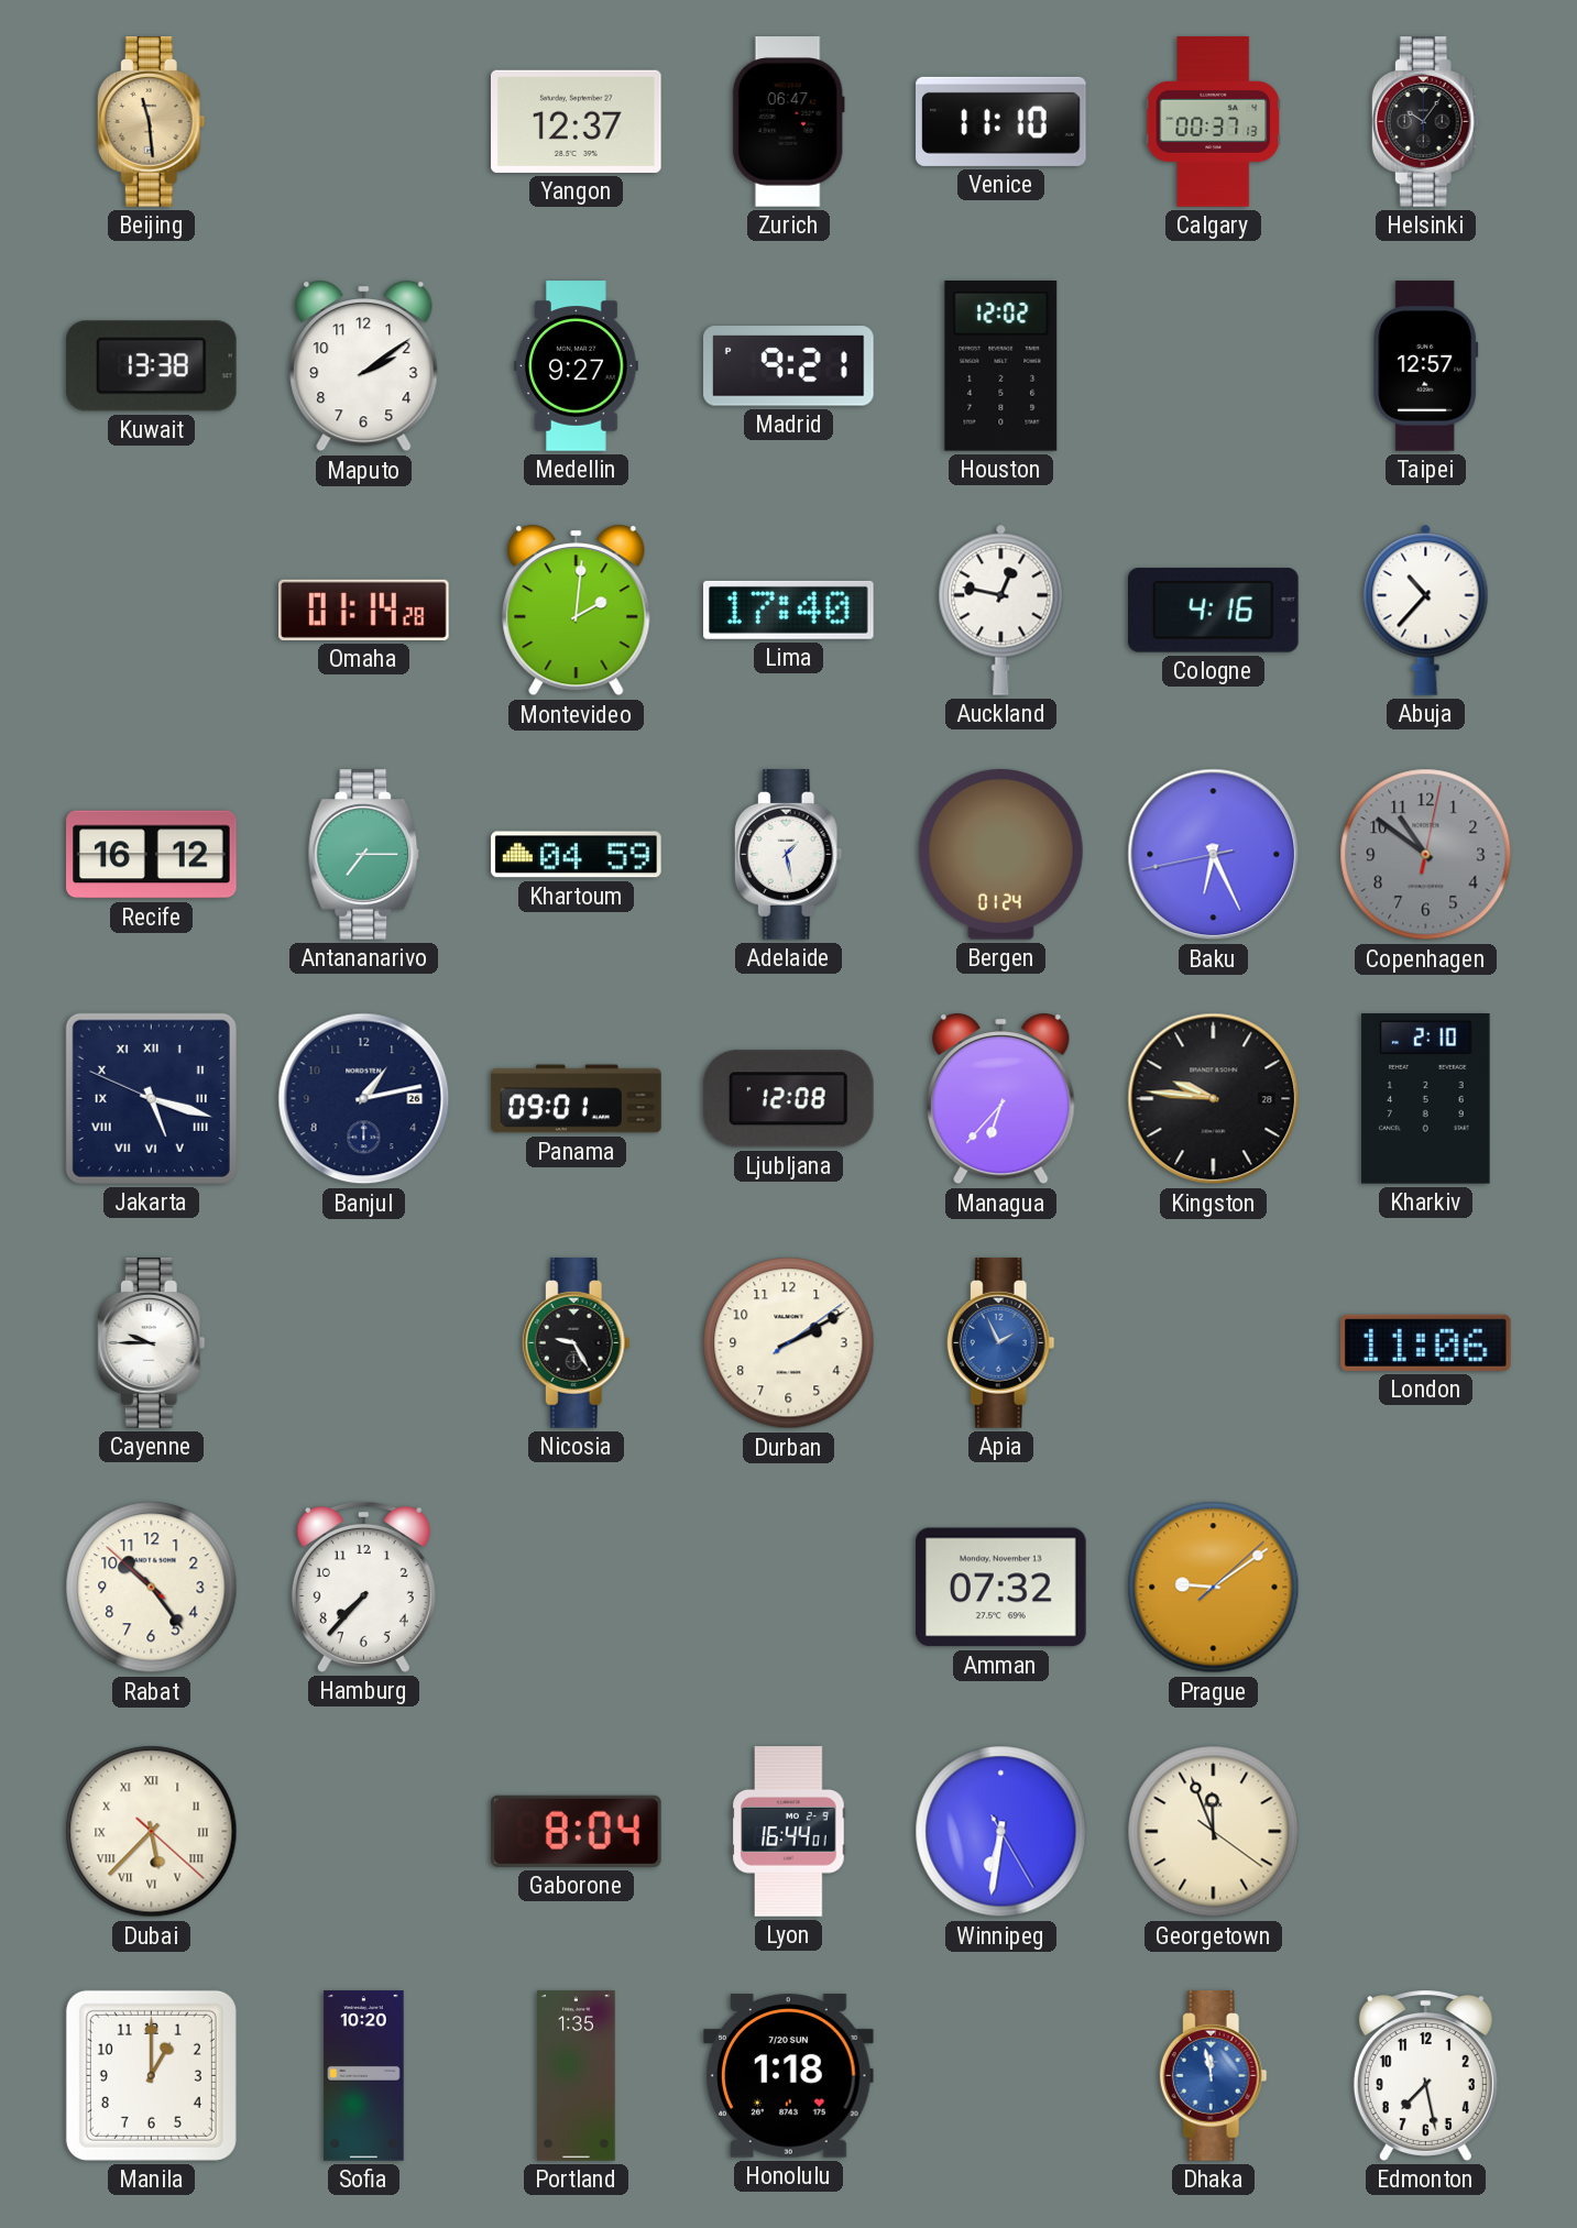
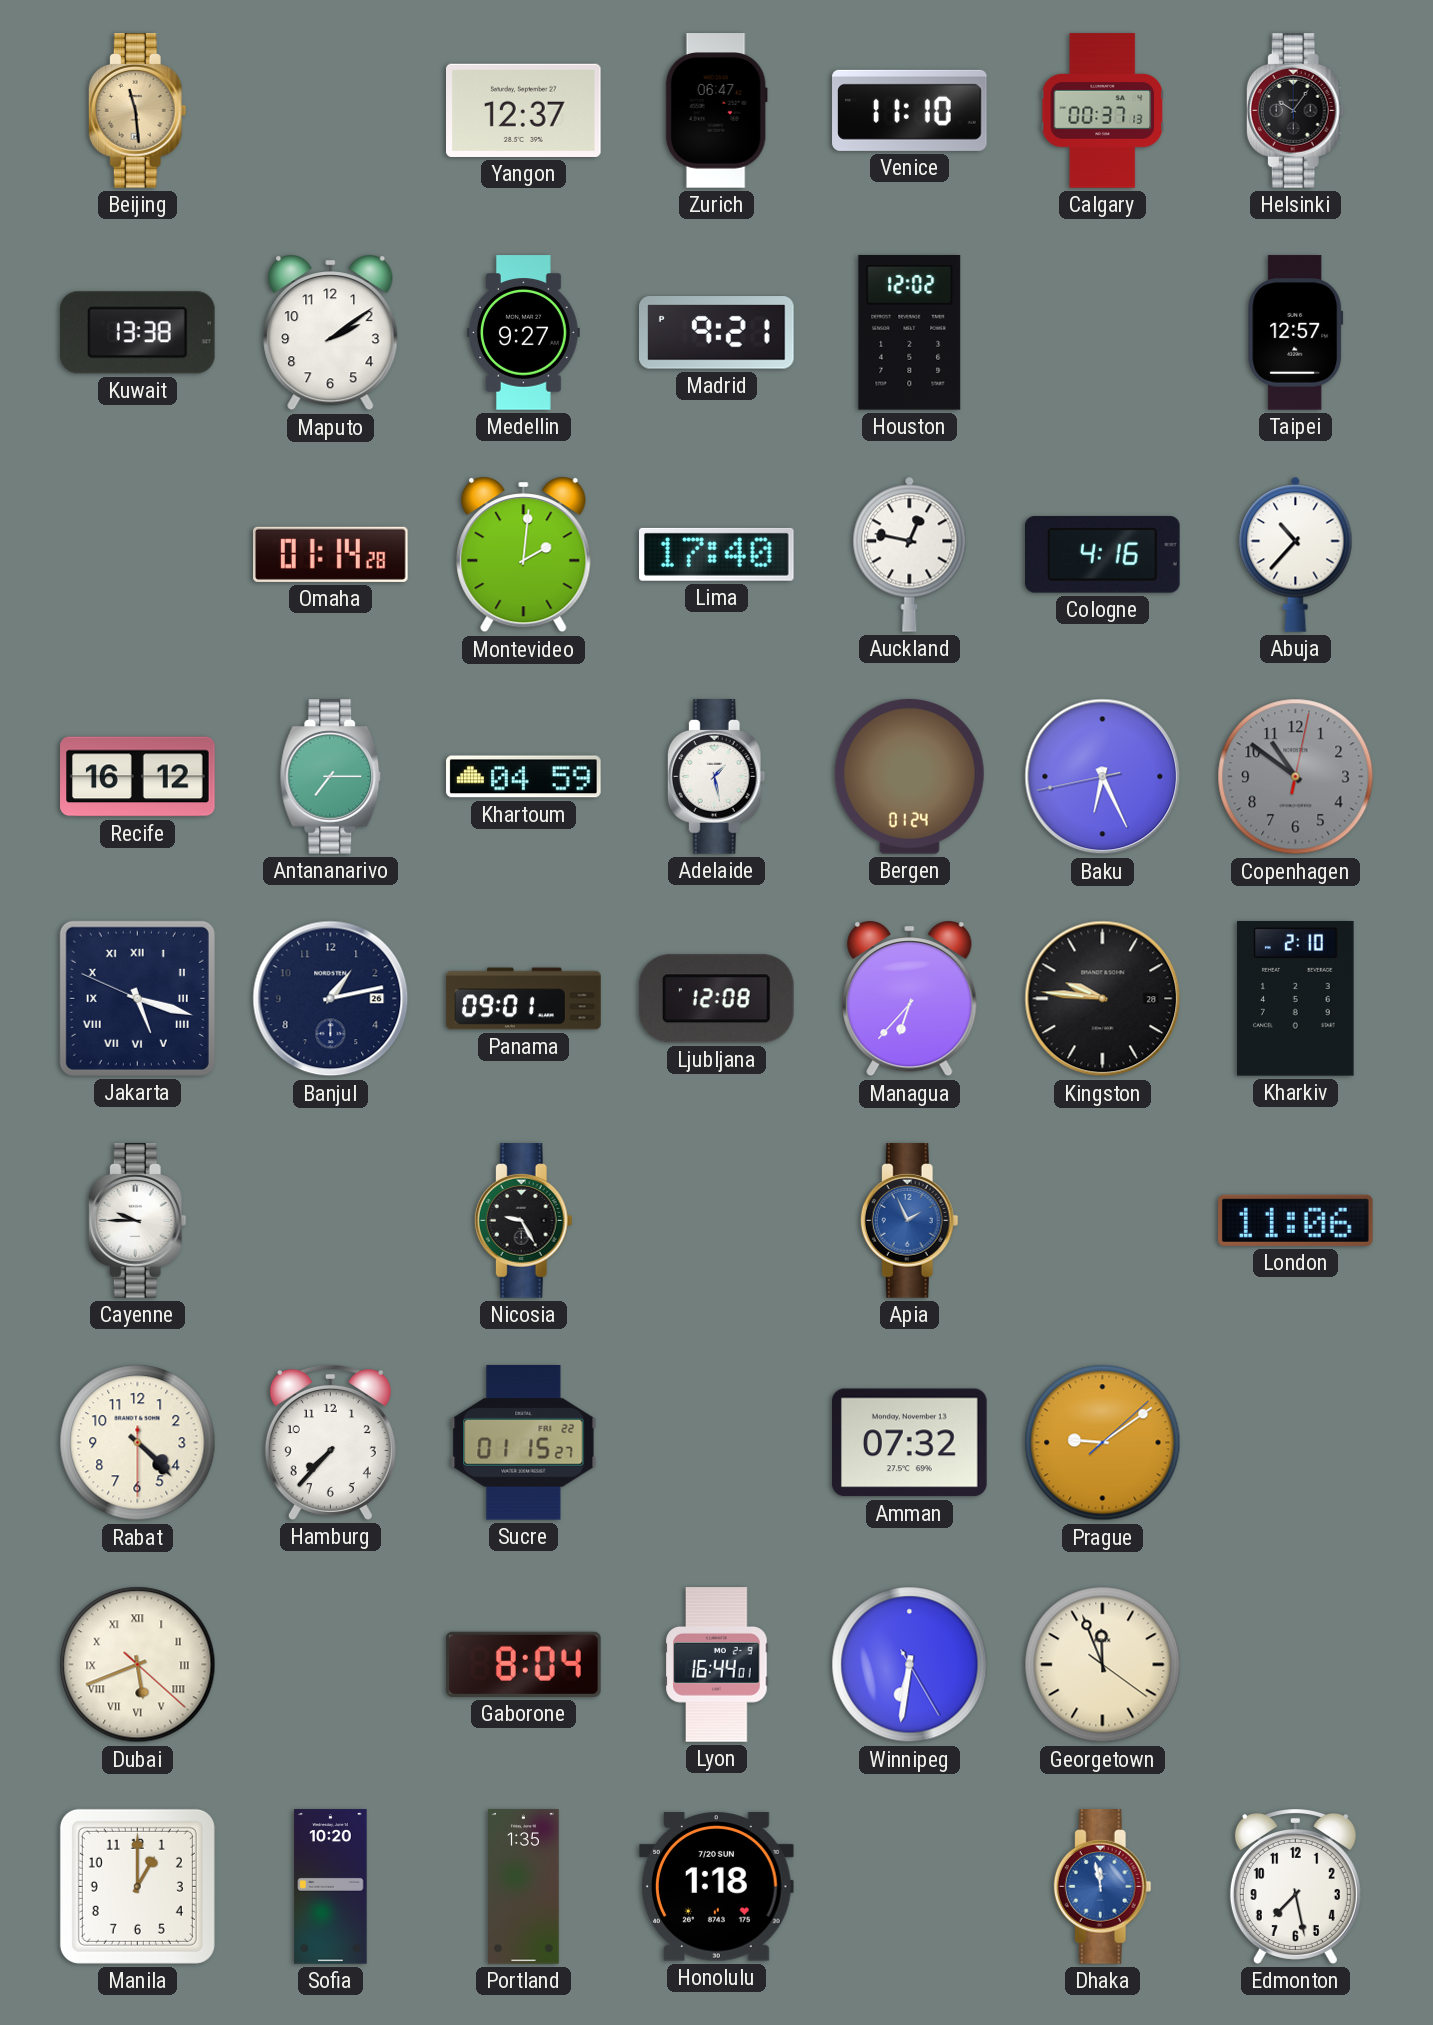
Durban: 2:10 -> none
Rabat: 10:23 -> 4:22
Sucre: none -> 01:15
Dubai: 5:37 -> 5:41
